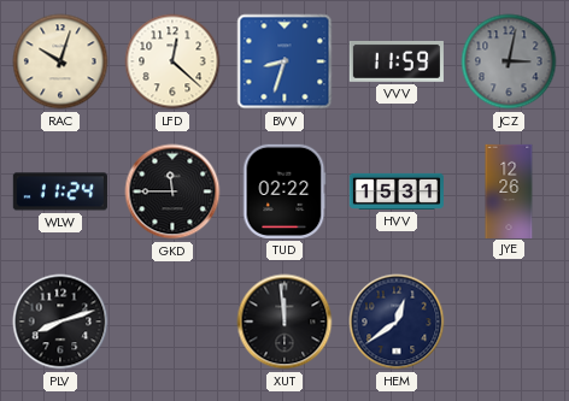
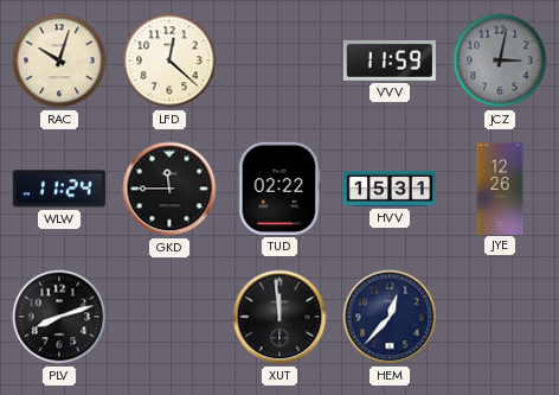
BVV: 8:33 -> none
HEM: 12:39 -> 12:37
